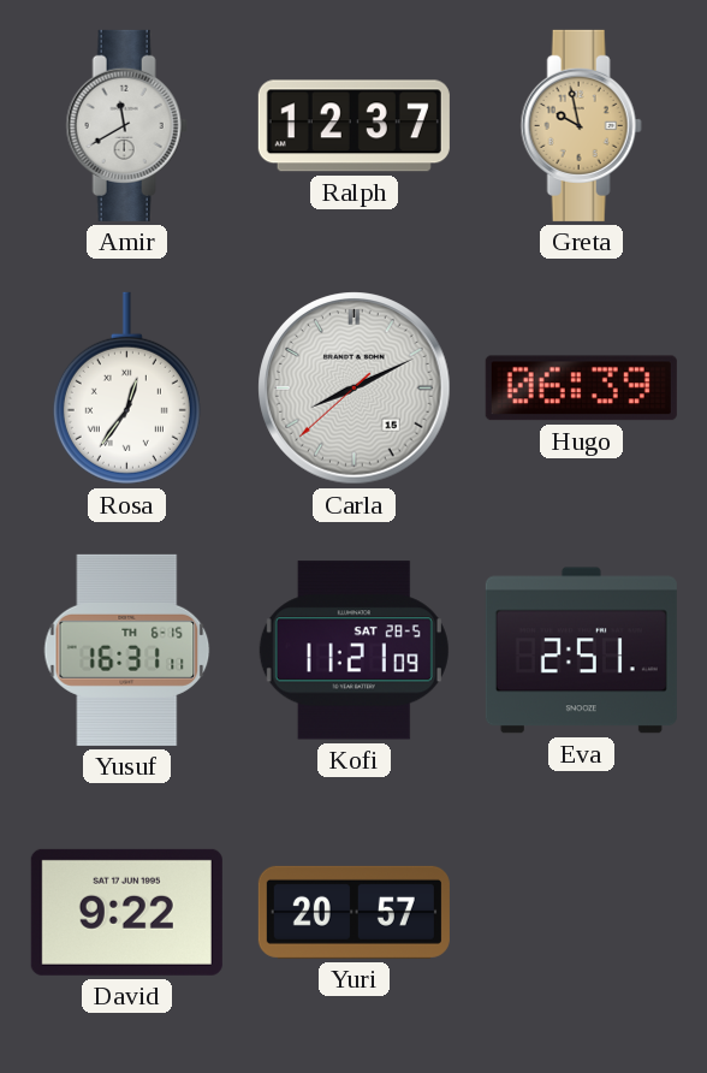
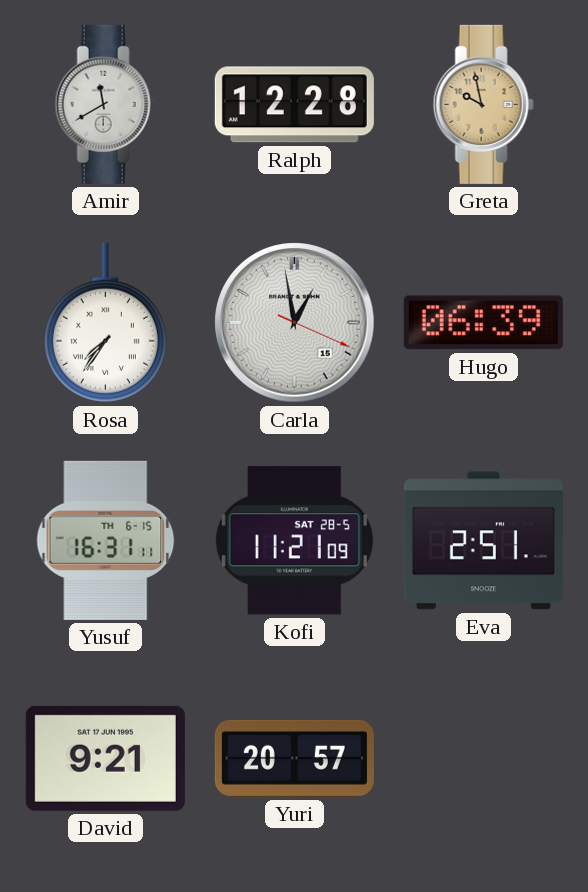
Ralph: 12:37 -> 12:28
Rosa: 12:36 -> 7:36
Carla: 8:10 -> 12:58
David: 9:22 -> 9:21
